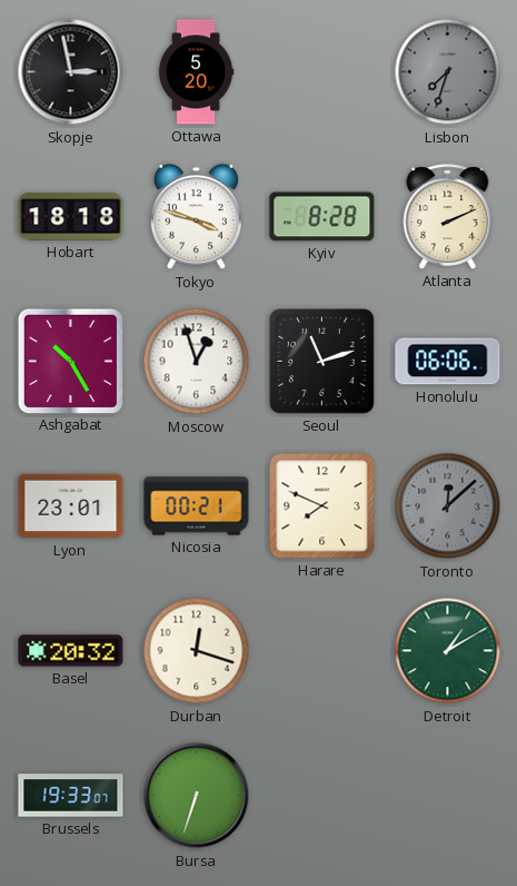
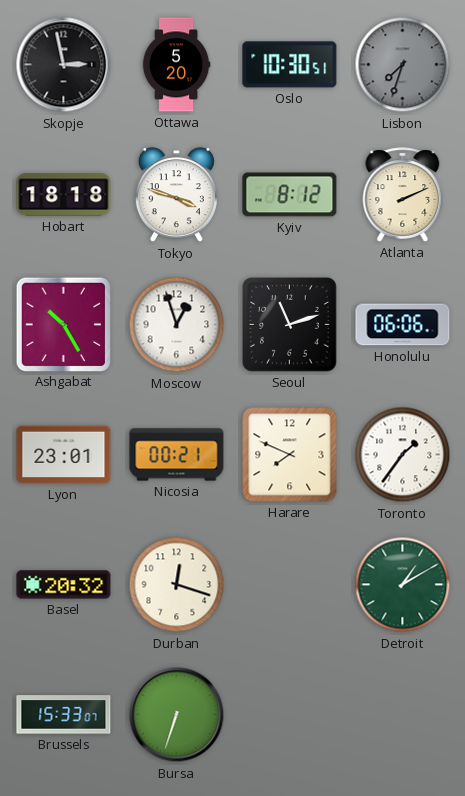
Oslo: none -> 10:30
Kyiv: 8:28 -> 8:12
Toronto: 12:08 -> 1:36
Toronto dial: grey -> white
Brussels: 19:33 -> 15:33
